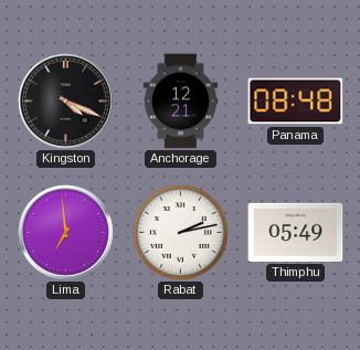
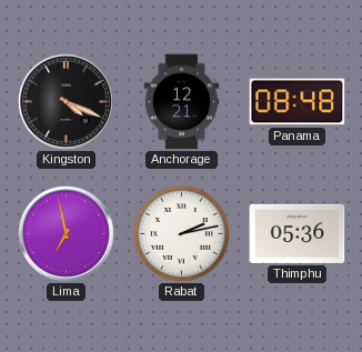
Lima: 6:59 -> 6:58
Thimphu: 05:49 -> 05:36
